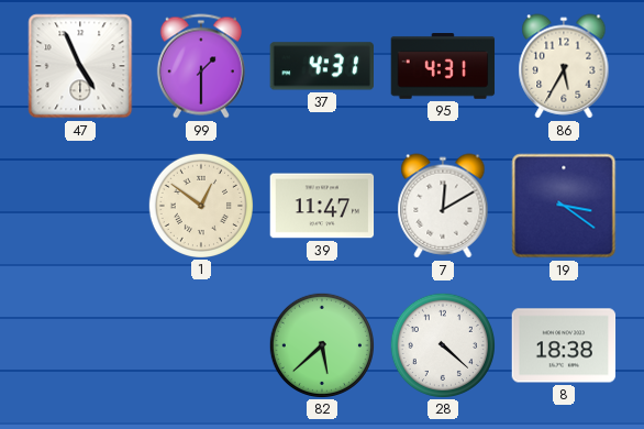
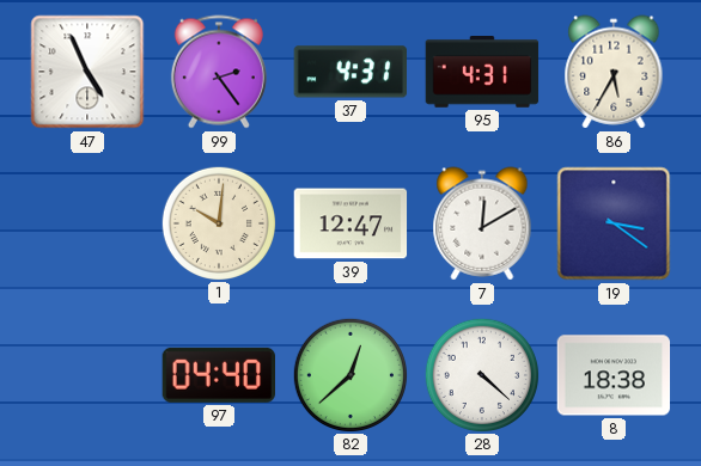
99: 1:30 -> 2:24
1: 12:51 -> 10:01
39: 11:47 -> 12:47
97: none -> 04:40
82: 5:38 -> 12:38
